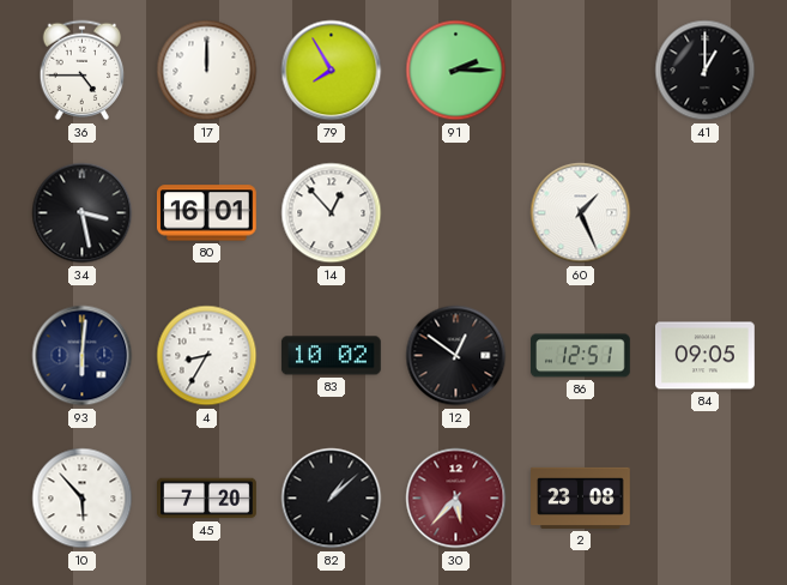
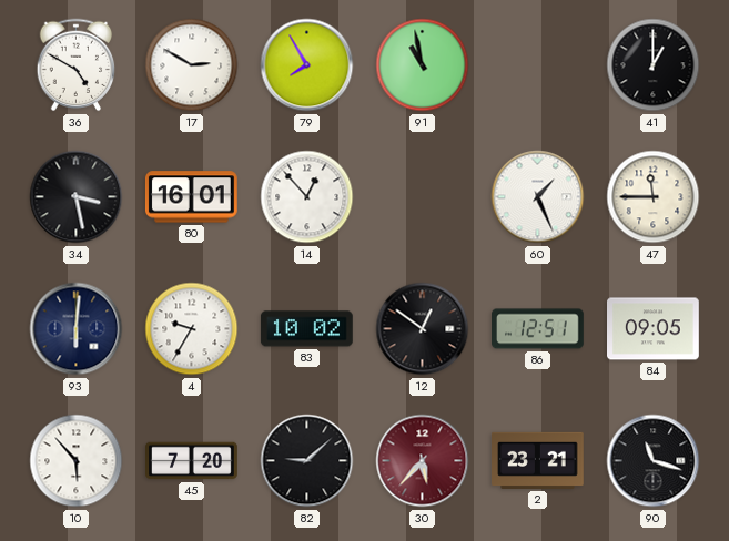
36: 4:45 -> 4:50
17: 12:00 -> 2:50
91: 2:15 -> 10:58
47: none -> 11:45
4: 8:35 -> 9:35
82: 1:08 -> 9:08
2: 23:08 -> 23:21
90: none -> 11:18
